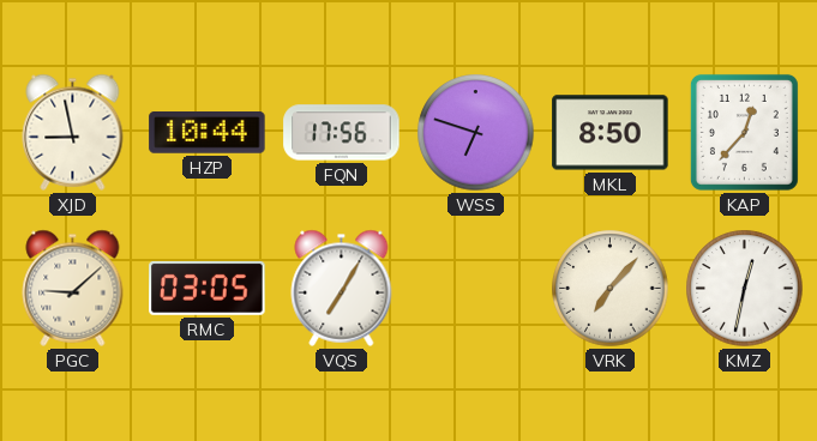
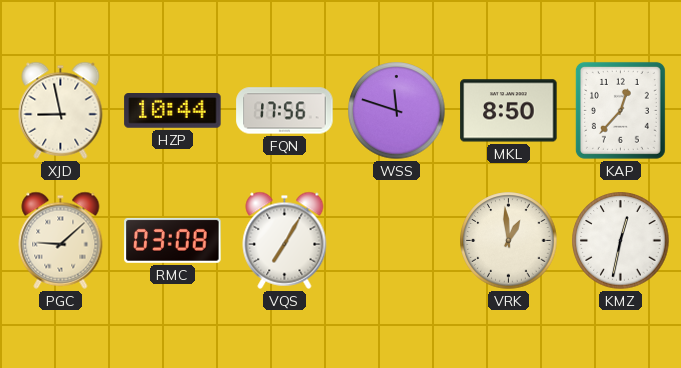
WSS: 6:48 -> 11:48
RMC: 03:05 -> 03:08
VRK: 7:07 -> 12:59
